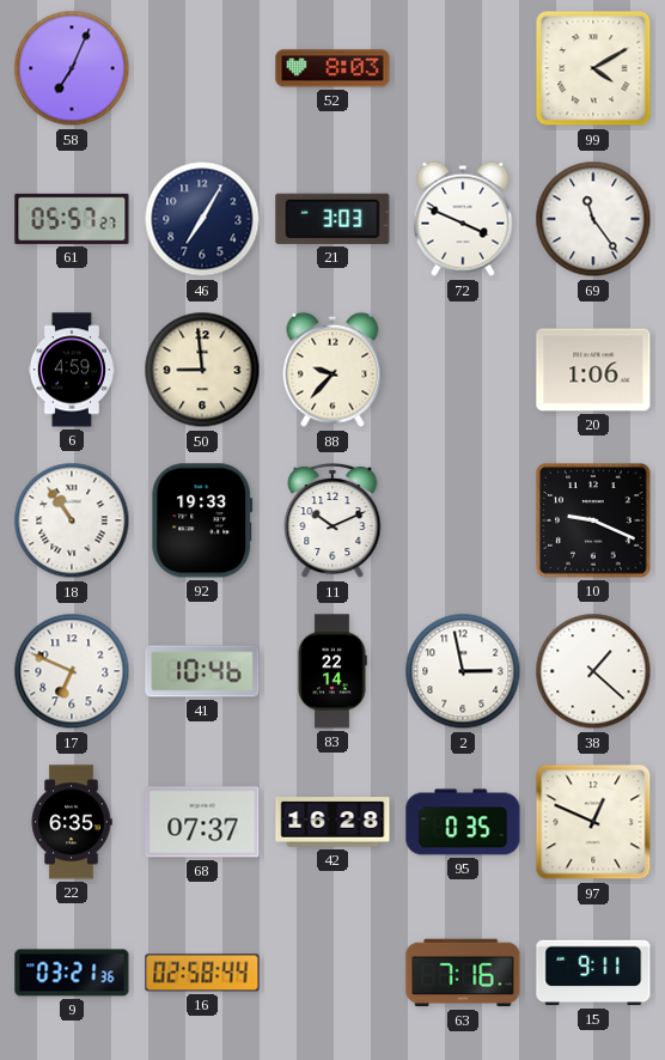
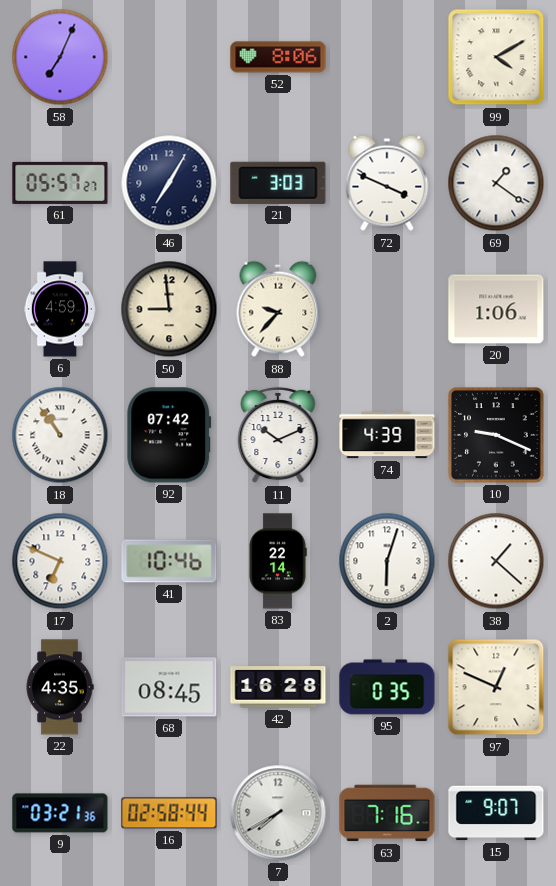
52: 8:03 -> 8:06
69: 11:24 -> 1:21
92: 19:33 -> 07:42
74: none -> 4:39
2: 2:58 -> 6:03
22: 6:35 -> 4:35
68: 07:37 -> 08:45
7: none -> 7:40
15: 9:11 -> 9:07
